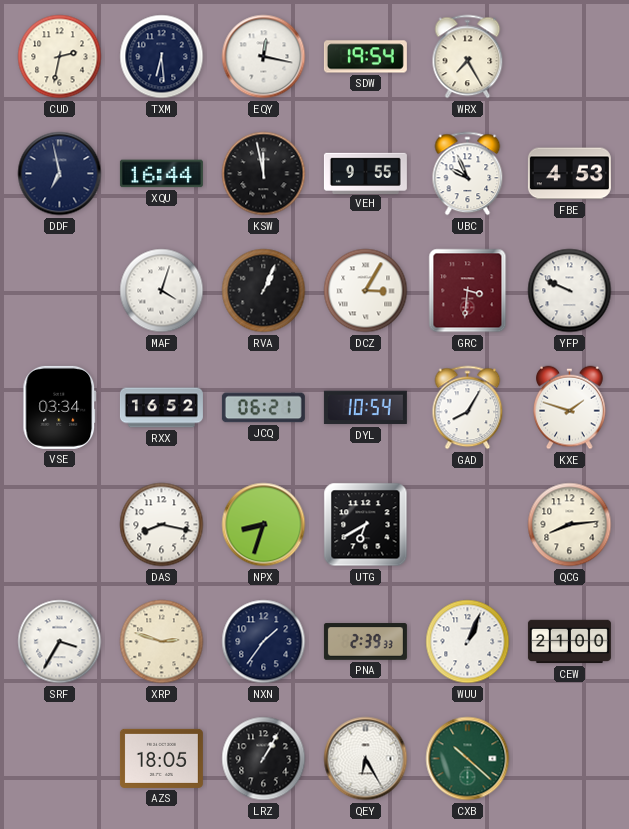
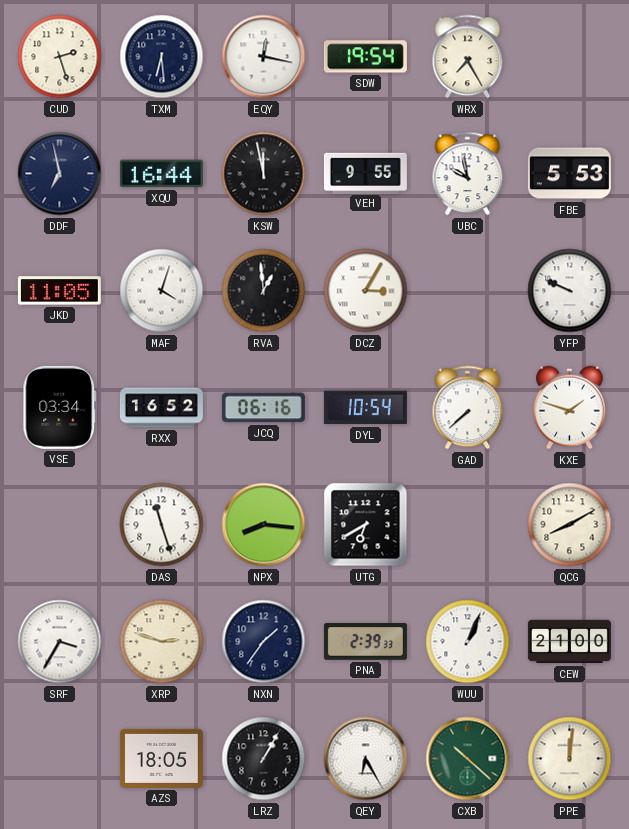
CUD: 2:32 -> 2:27
UBC: 9:56 -> 9:58
FBE: 4:53 -> 5:53
JKD: none -> 11:05
RVA: 1:04 -> 12:59
GRC: 3:31 -> none
JCQ: 06:21 -> 06:16
GAD: 8:05 -> 7:38
DAS: 8:17 -> 11:27
NPX: 8:33 -> 8:16
QCG: 8:14 -> 8:10
PPE: none -> 12:01
